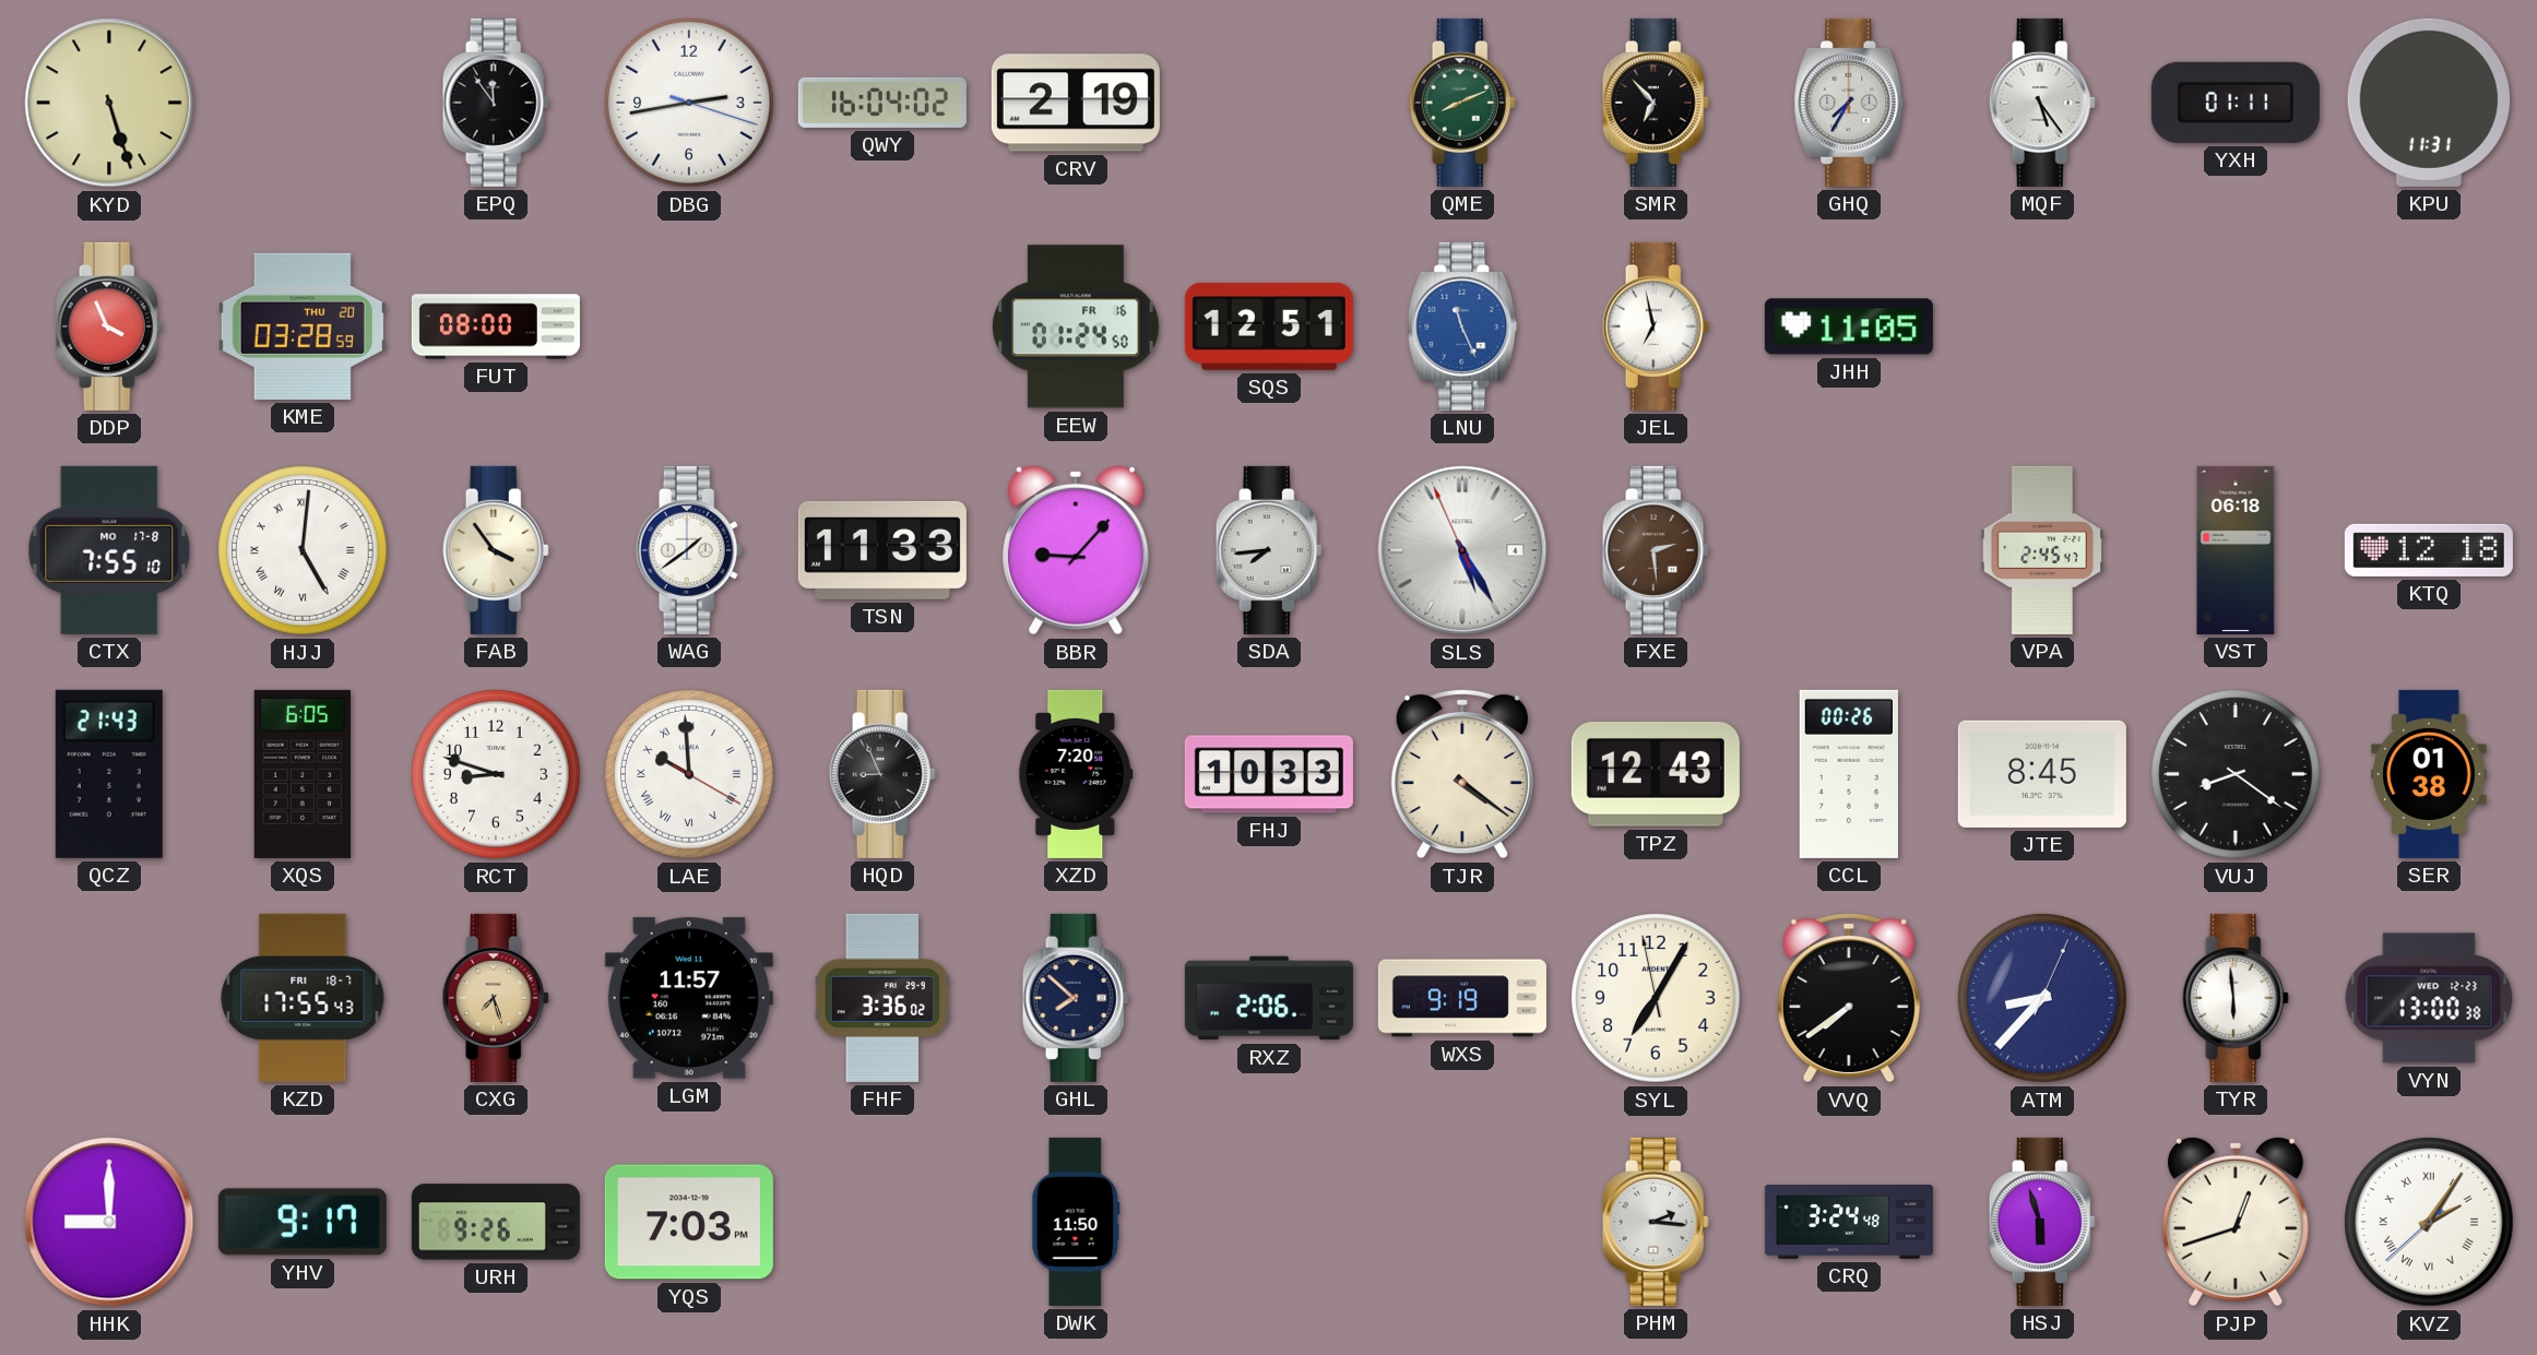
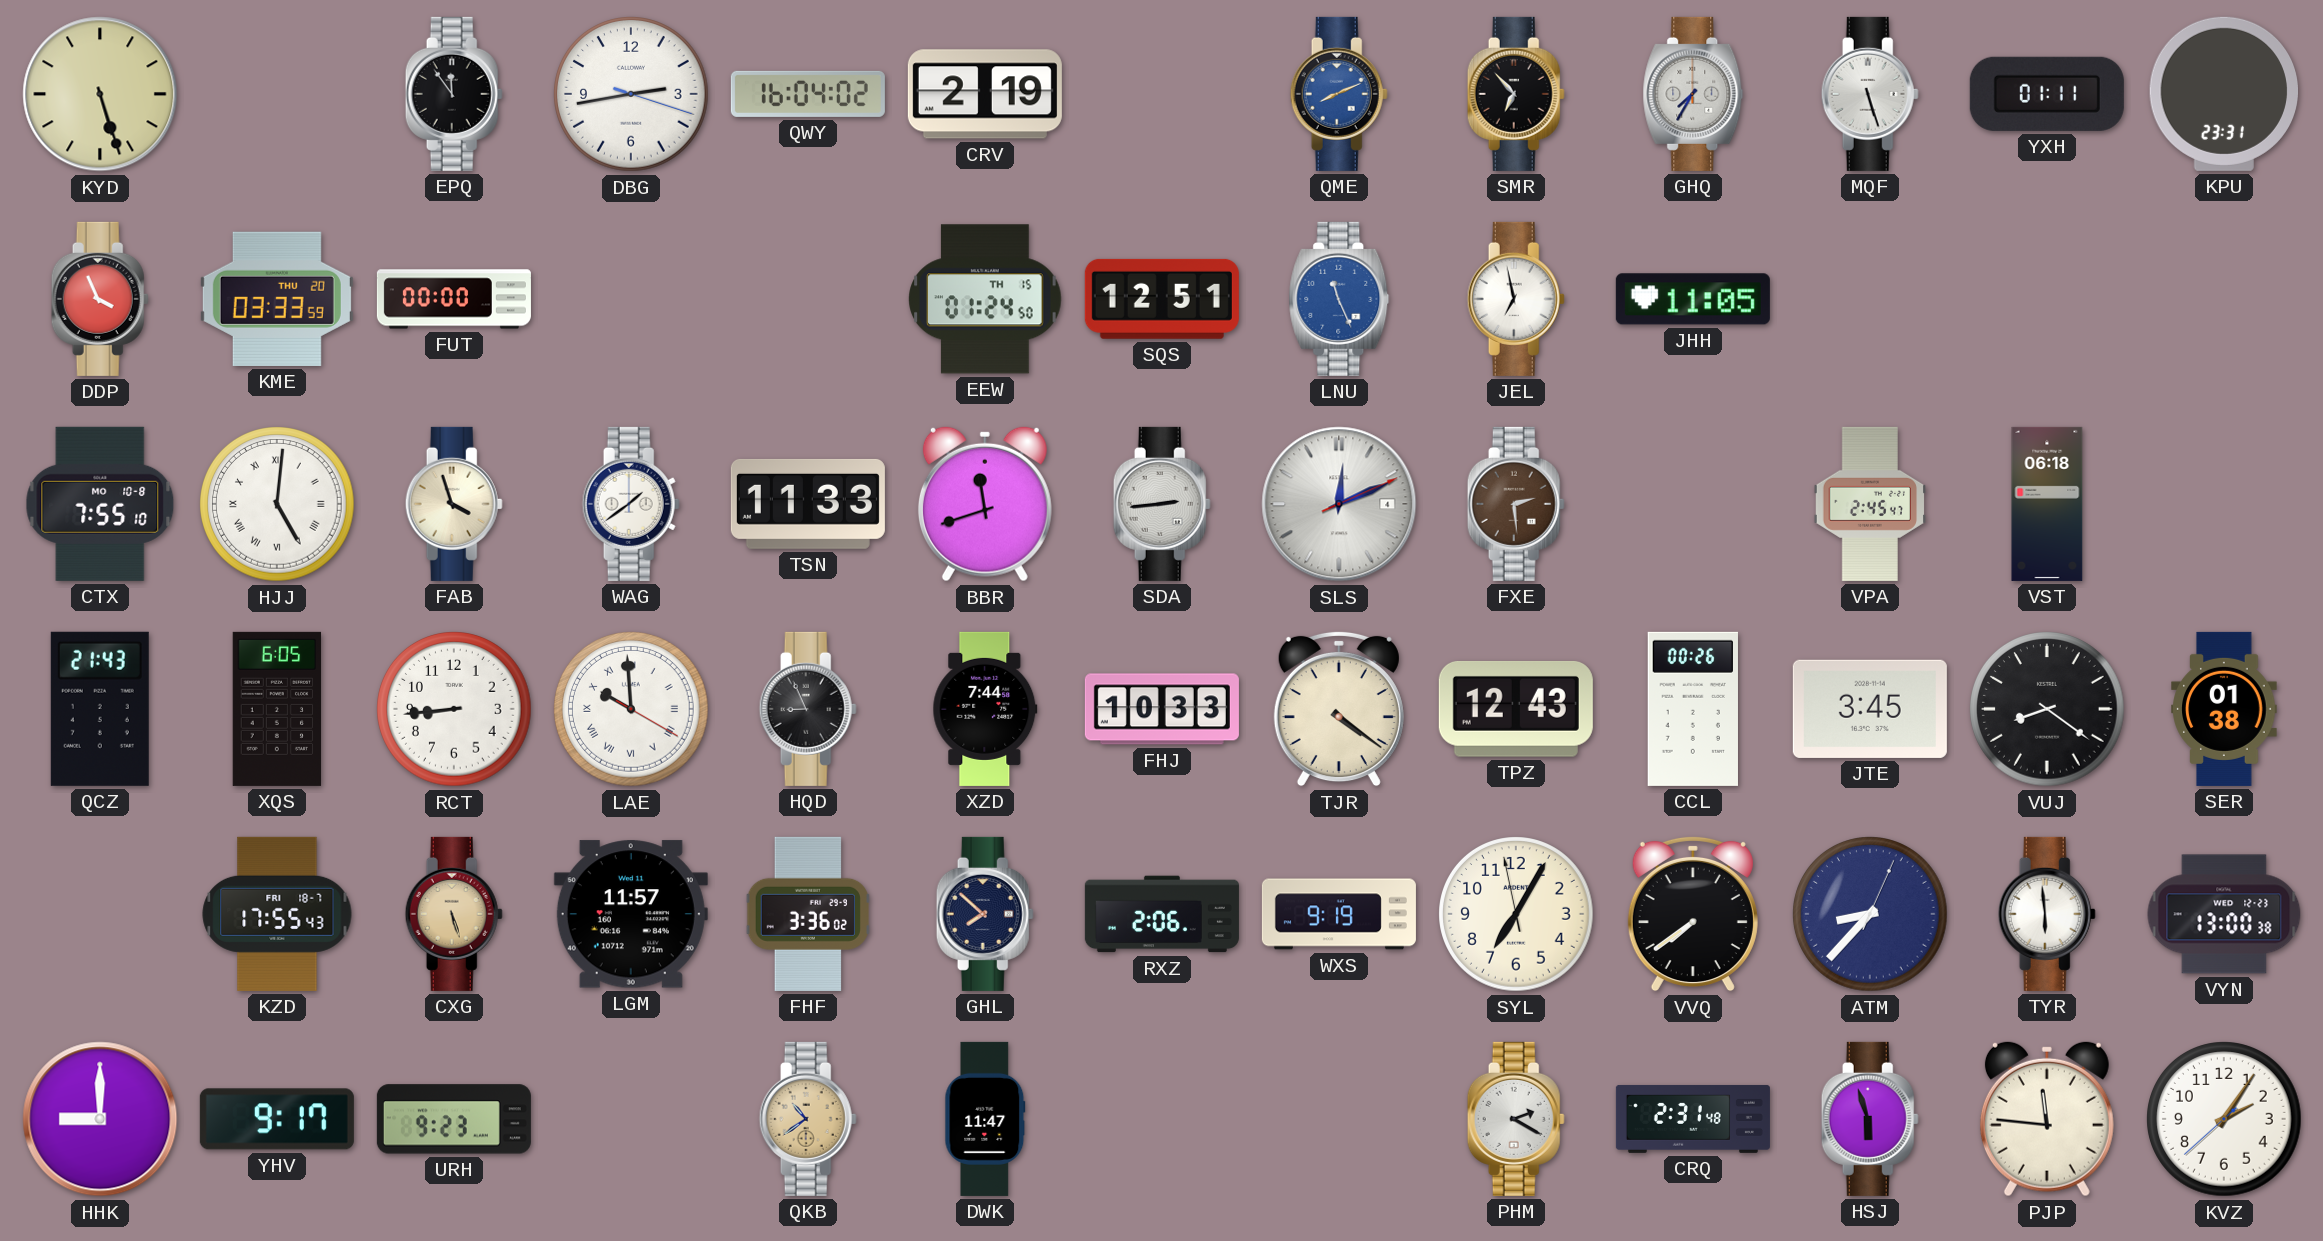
QME dial: green -> blue
MQF: 5:24 -> 5:27
KPU: 11:31 -> 23:31
KME: 03:28 -> 03:33
FUT: 08:00 -> 00:00
EEW date: FR 16 -> TH 15
CTX date: MO 17-8 -> MO 10-8
FAB: 3:54 -> 3:57
BBR: 9:07 -> 11:42
SDA: 7:44 -> 2:44
SLS: 5:24 -> 12:11
KTQ: 12:18 -> none
RCT: 8:48 -> 8:44
XZD: 7:20 -> 7:44
JTE: 8:45 -> 3:45
CXG: 7:27 -> 5:27
URH: 9:26 -> 9:23
YQS: 7:03 -> none
QKB: none -> 10:39
DWK: 11:50 -> 11:47
PHM: 2:16 -> 2:20
CRQ: 3:24 -> 2:31
PJP: 12:42 -> 11:46
KVZ numerals: Roman -> Arabic
